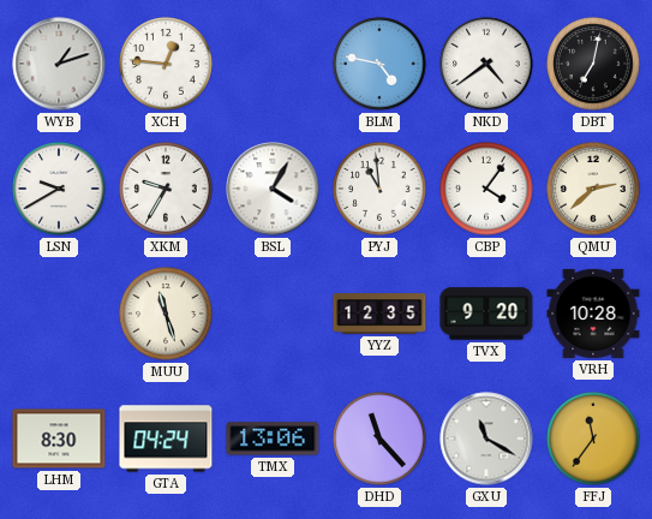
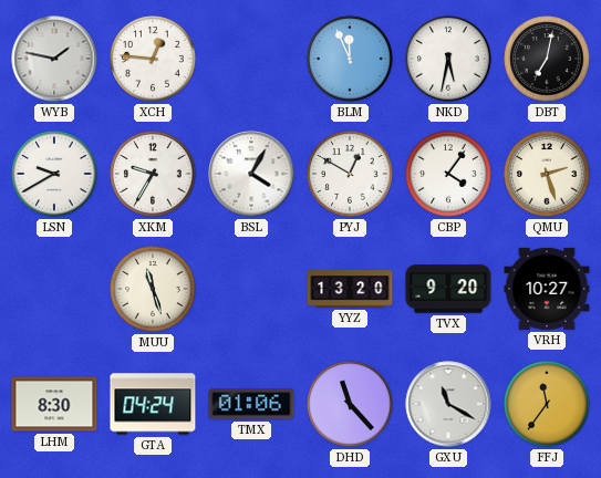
WYB: 1:12 -> 1:47
BLM: 4:47 -> 11:56
NKD: 4:39 -> 5:32
PYJ: 10:59 -> 12:50
QMU: 2:38 -> 2:27
YYZ: 12:35 -> 13:20
VRH: 10:28 -> 10:27
TMX: 13:06 -> 01:06
